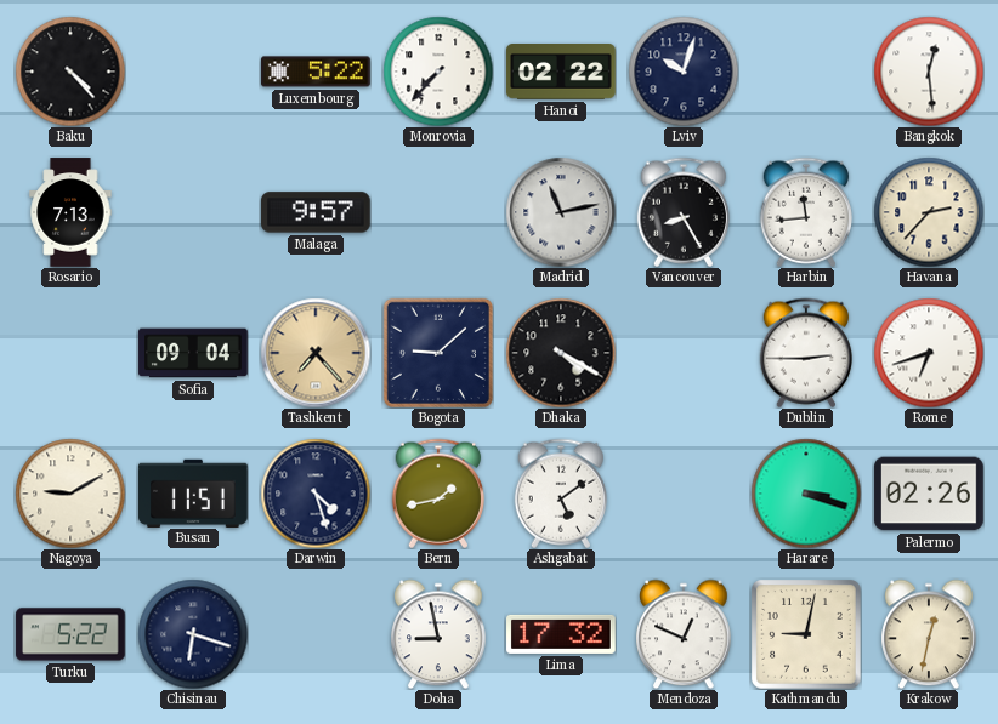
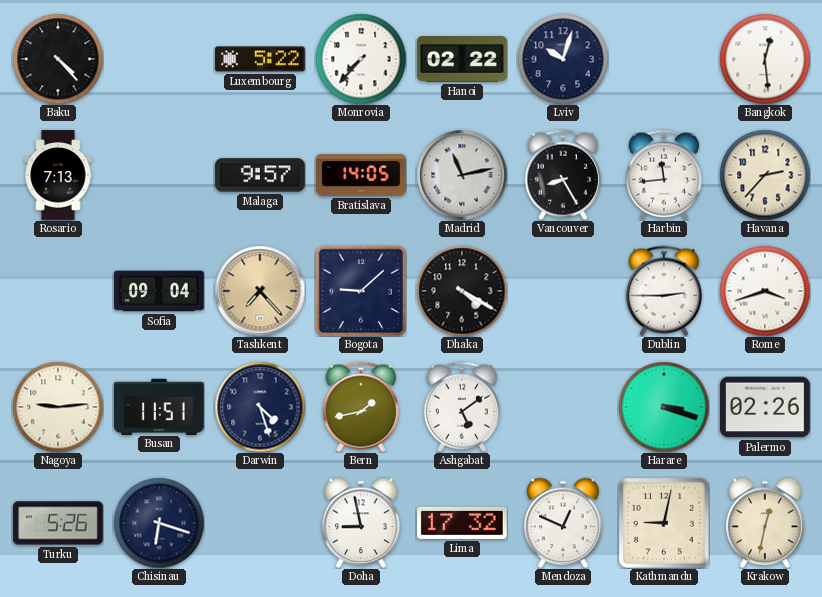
Bratislava: none -> 14:05
Rome: 6:42 -> 3:42
Nagoya: 9:10 -> 9:14
Turku: 5:22 -> 5:26
